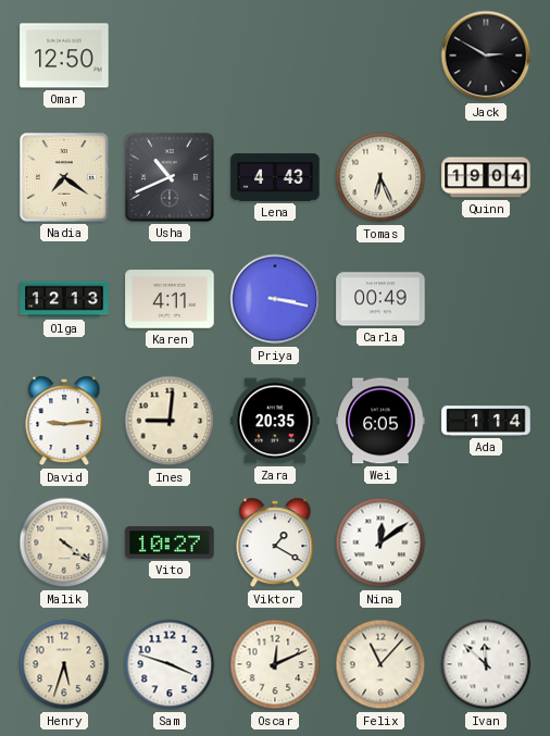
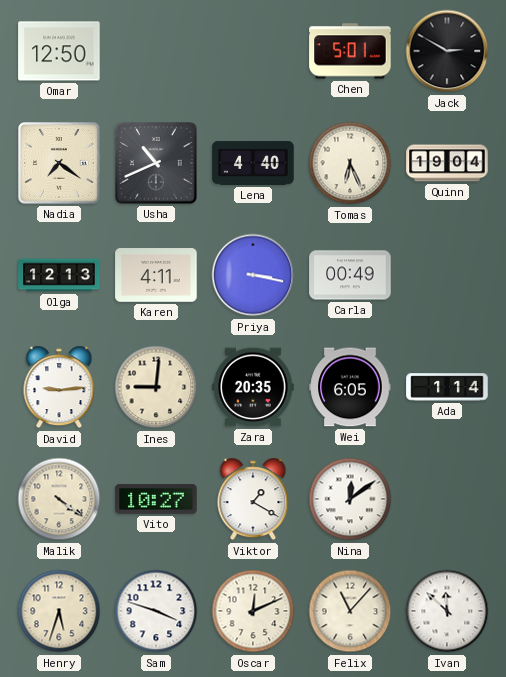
Chen: none -> 5:01
Lena: 4:43 -> 4:40
